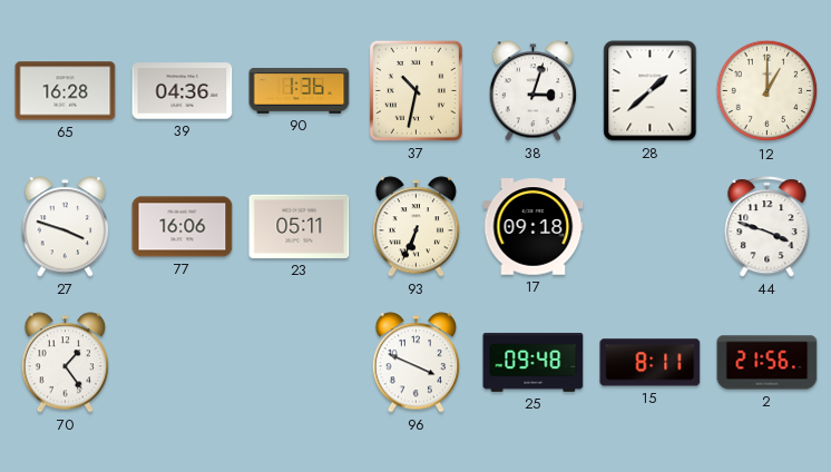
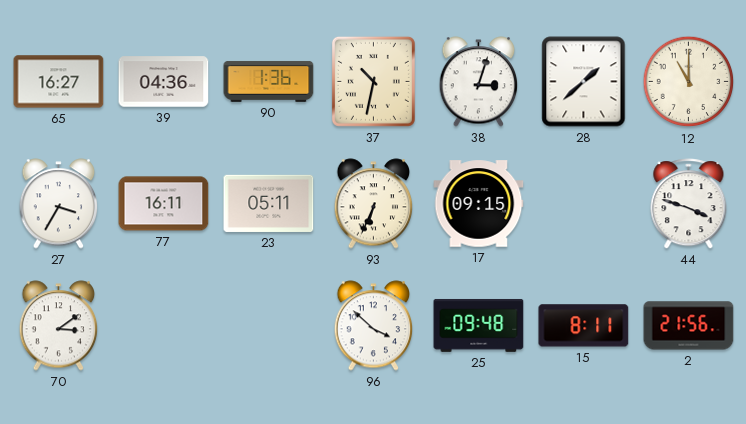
65: 16:28 -> 16:27
12: 1:00 -> 11:00
27: 3:48 -> 3:35
77: 16:06 -> 16:11
17: 09:18 -> 09:15
70: 1:24 -> 3:09
96: 3:49 -> 3:52
